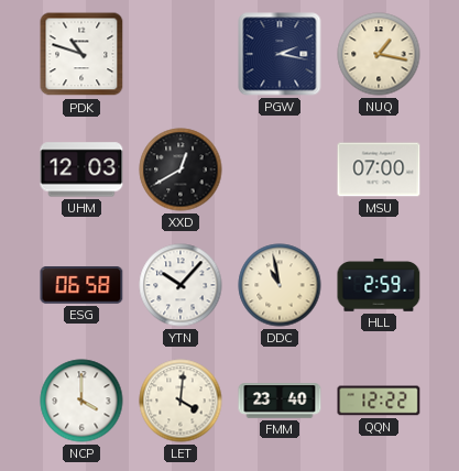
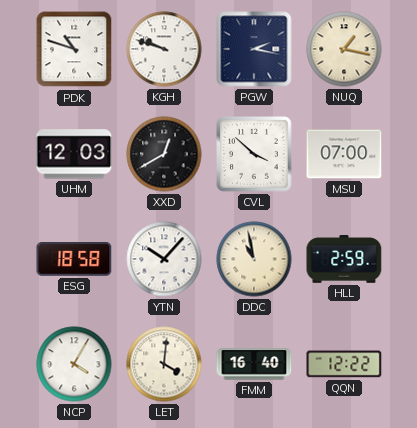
KGH: none -> 9:48
CVL: none -> 3:52
ESG: 06:58 -> 18:58
NCP: 4:00 -> 4:05
FMM: 23:40 -> 16:40
